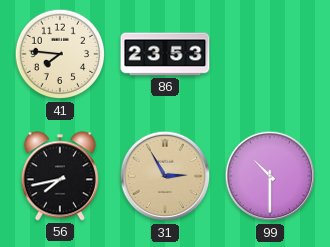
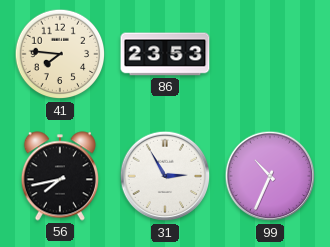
31 dial: champagne -> white
99: 10:30 -> 10:34
